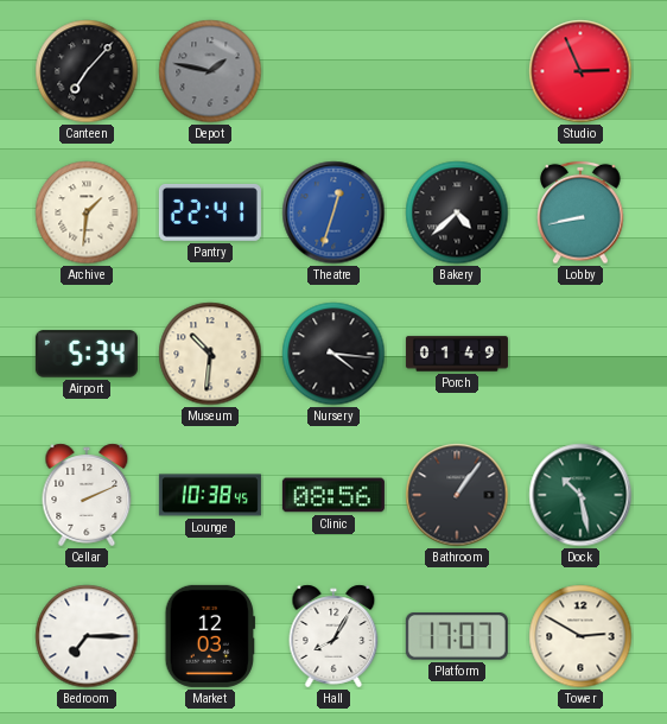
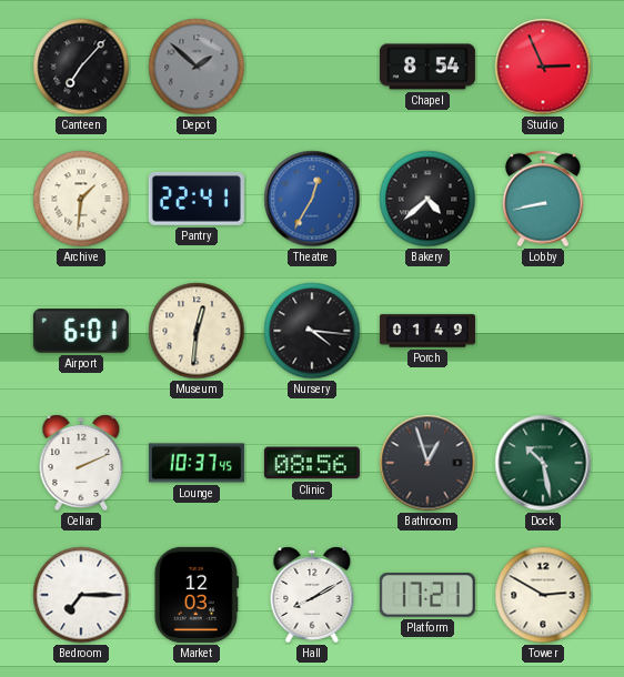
Depot: 1:47 -> 1:52
Chapel: none -> 8:54
Theatre: 12:33 -> 12:35
Airport: 5:34 -> 6:01
Museum: 10:31 -> 12:31
Lounge: 10:38 -> 10:37
Bathroom: 1:06 -> 12:57
Hall: 8:05 -> 8:10
Platform: 17:07 -> 17:21
